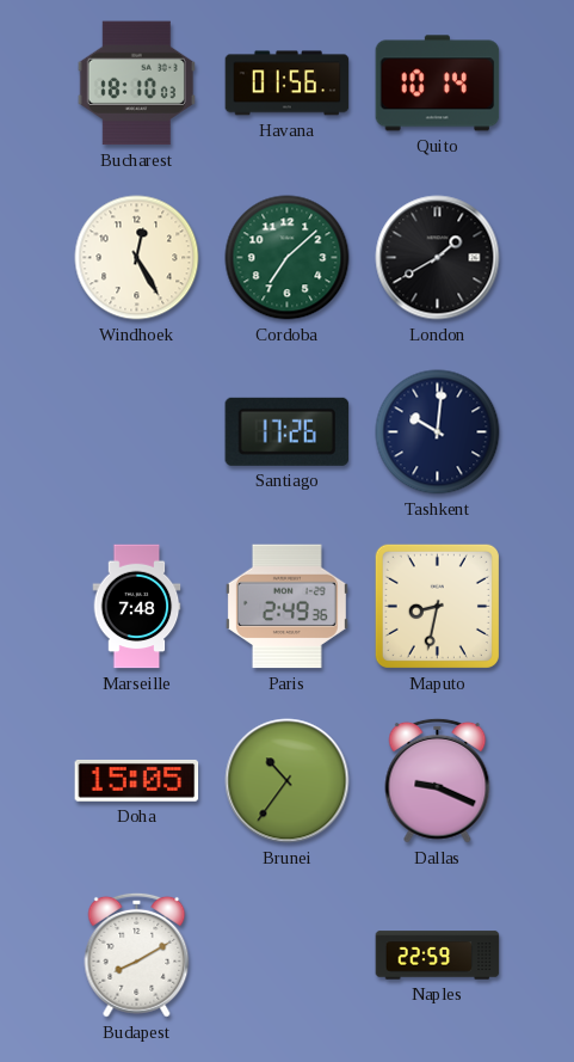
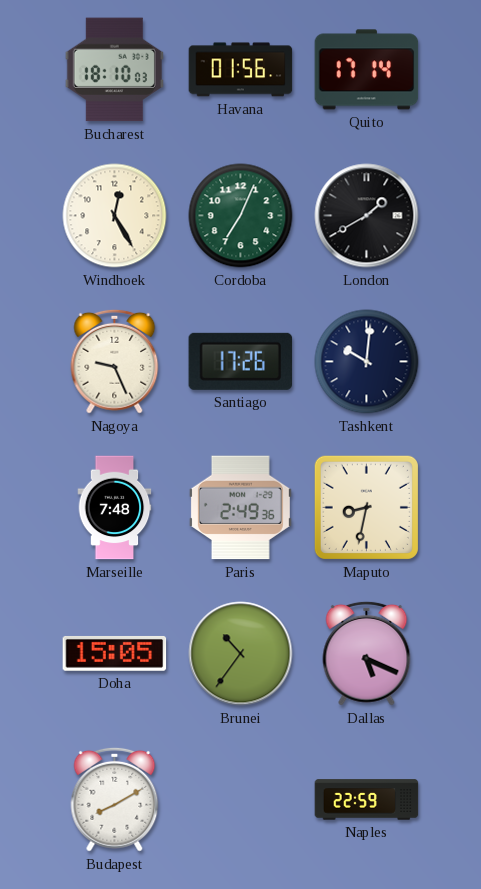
Quito: 10:14 -> 17:14
Cordoba: 7:08 -> 7:04
Nagoya: none -> 9:26
Dallas: 9:19 -> 5:19
